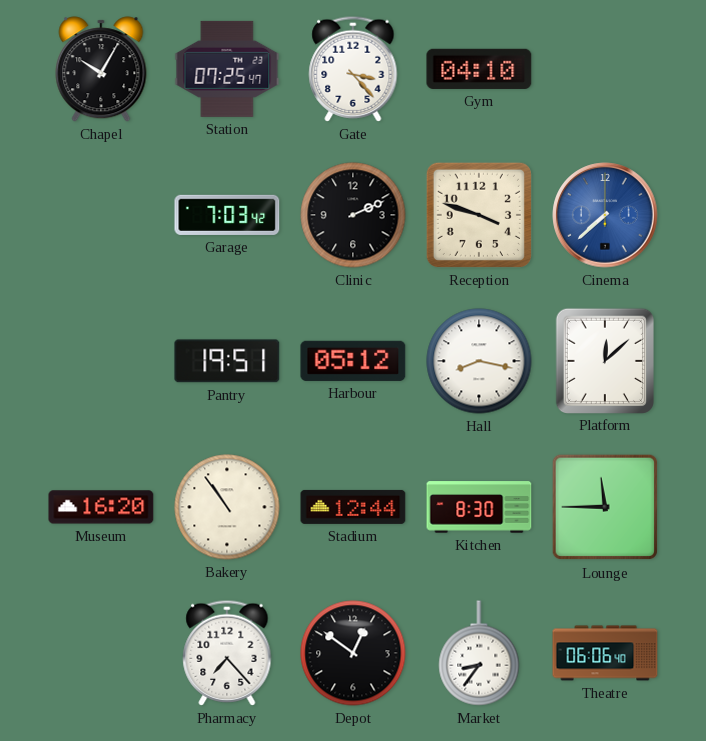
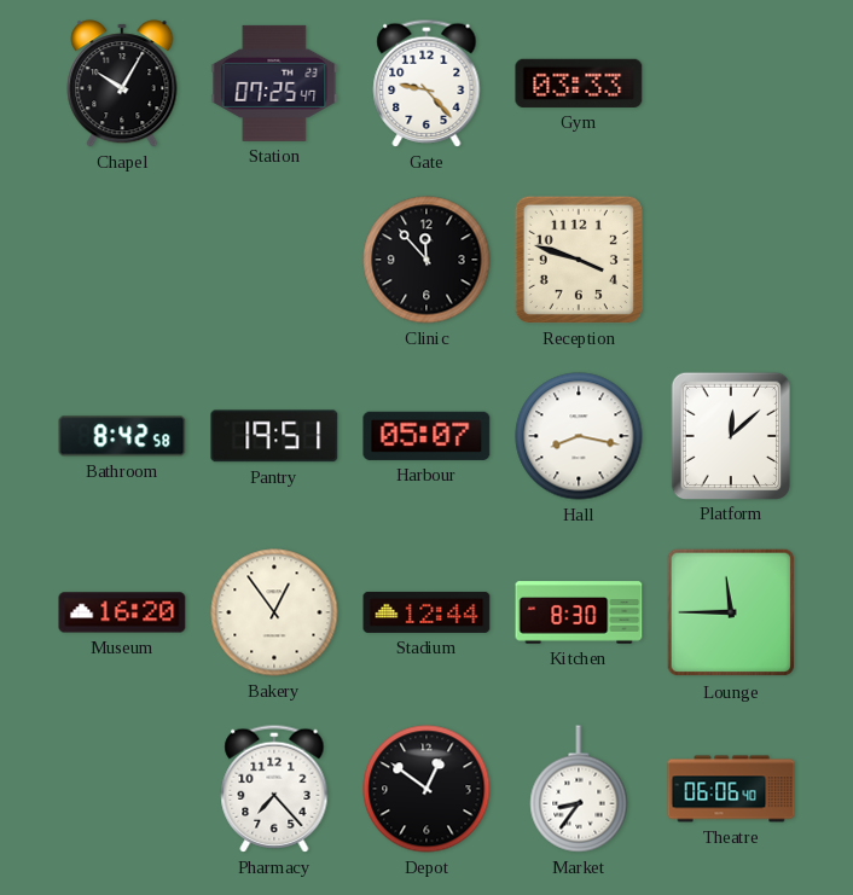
Gate: 3:23 -> 9:23
Gym: 04:10 -> 03:33
Garage: 7:03 -> none
Clinic: 2:11 -> 11:53
Cinema: 7:38 -> none
Bathroom: none -> 8:42
Harbour: 05:12 -> 05:07
Bakery: 10:54 -> 12:54
